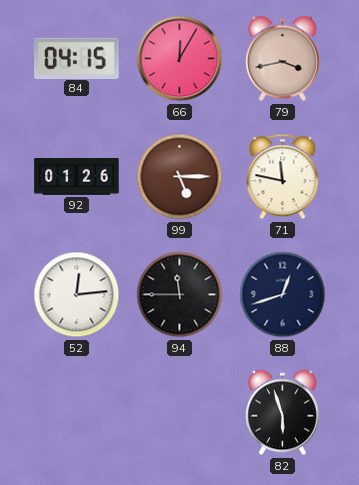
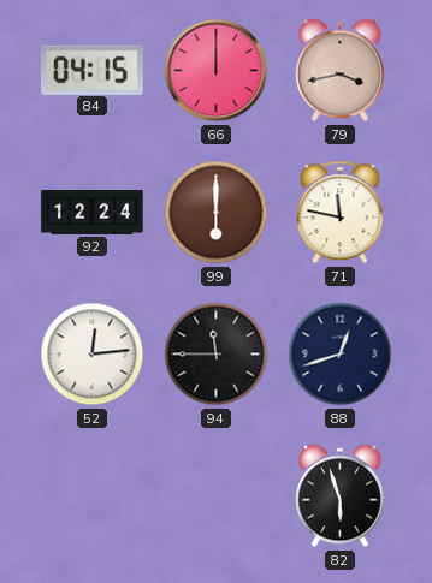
66: 12:05 -> 12:00
92: 01:26 -> 12:24
99: 5:15 -> 6:00
